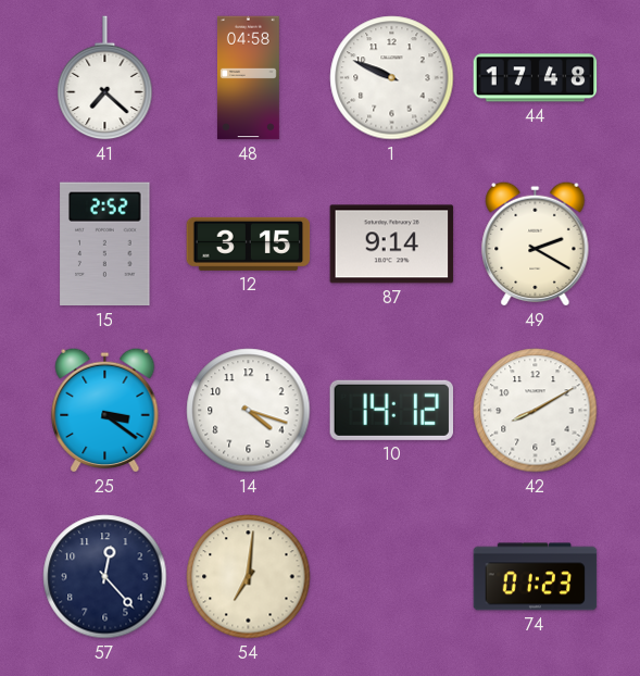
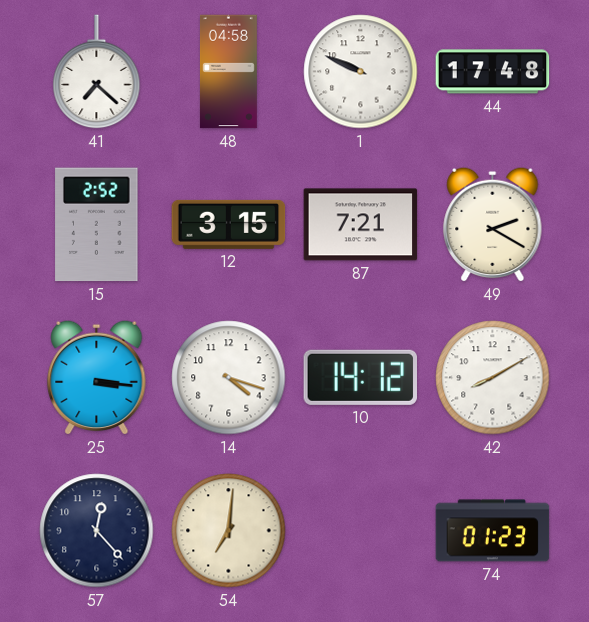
87: 9:14 -> 7:21
25: 3:21 -> 3:16
